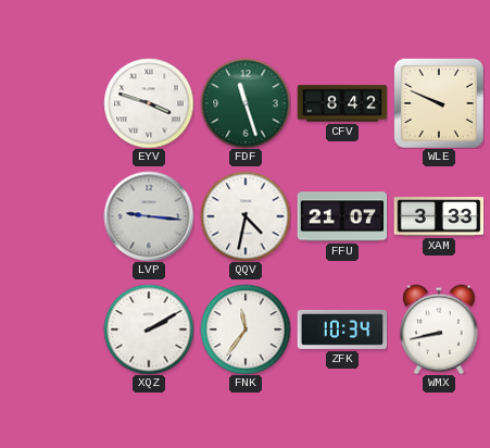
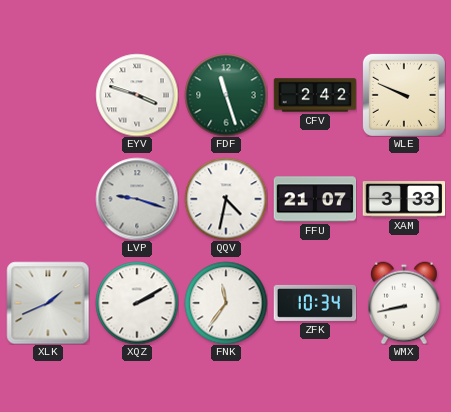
CFV: 8:42 -> 2:42
LVP: 9:16 -> 9:18
XLK: none -> 1:41
